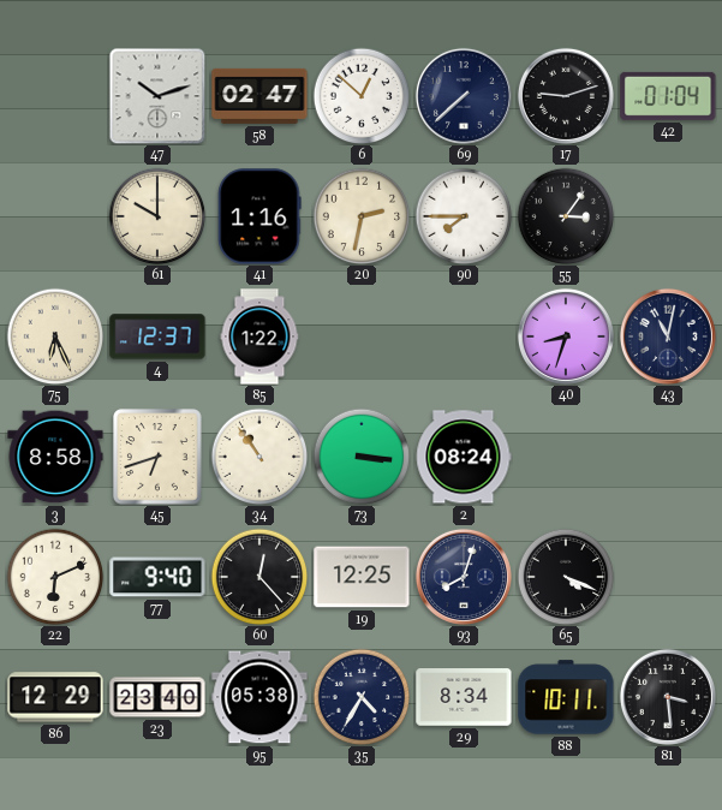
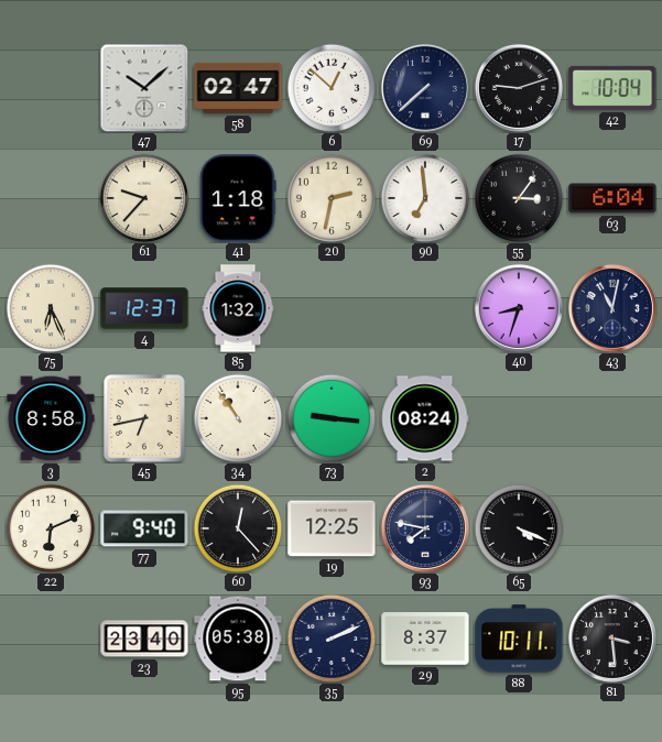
47: 10:12 -> 10:08
42: 01:04 -> 10:04
61: 10:00 -> 9:37
41: 1:16 -> 1:18
90: 7:45 -> 6:59
63: none -> 6:04
85: 1:22 -> 1:32
45: 6:42 -> 6:43
73: 3:16 -> 9:16
93: 8:03 -> 7:47
86: 12:29 -> none
35: 4:35 -> 2:11
29: 8:34 -> 8:37
